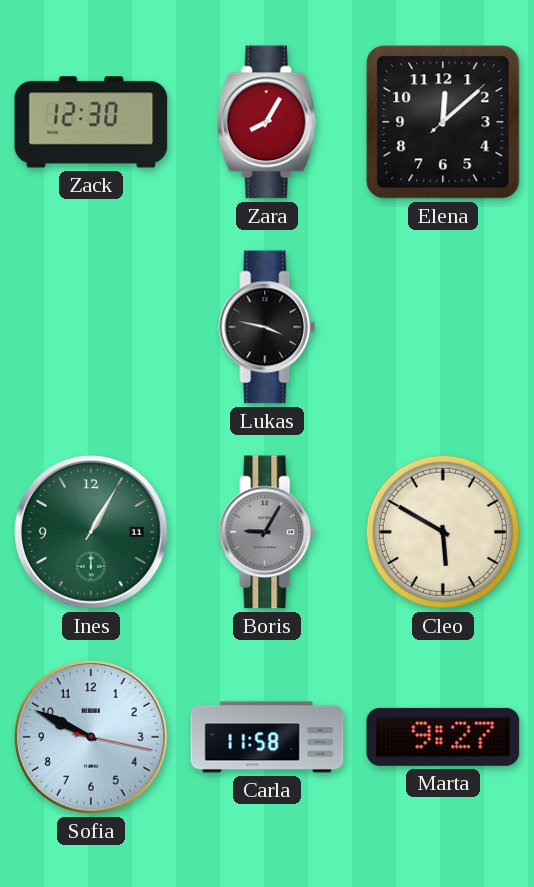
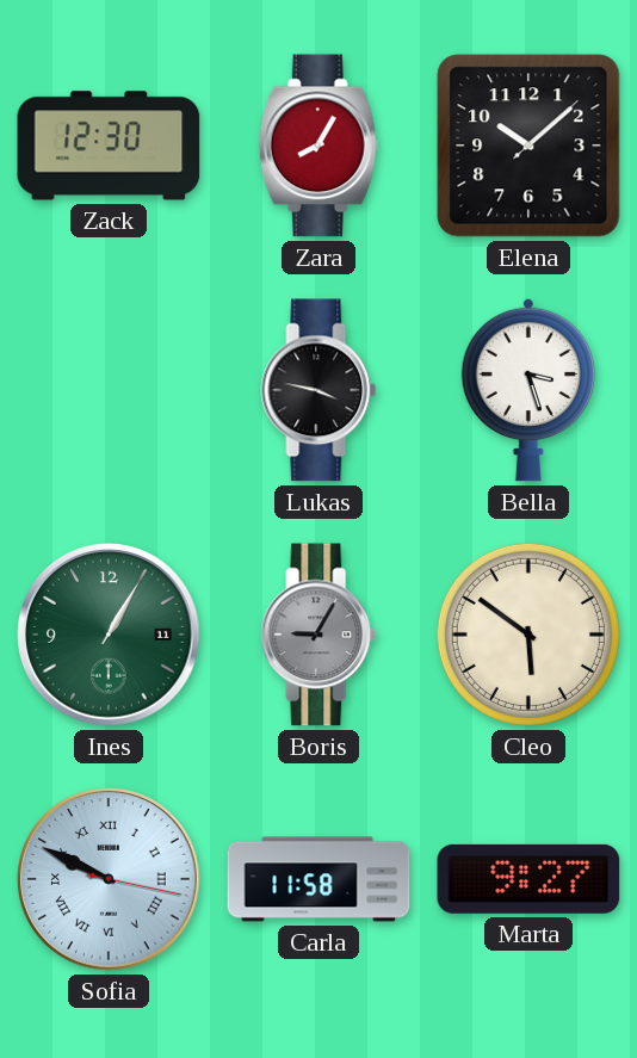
Elena: 12:08 -> 10:08
Bella: none -> 3:27
Cleo: 5:50 -> 5:51
Sofia numerals: Arabic -> Roman
